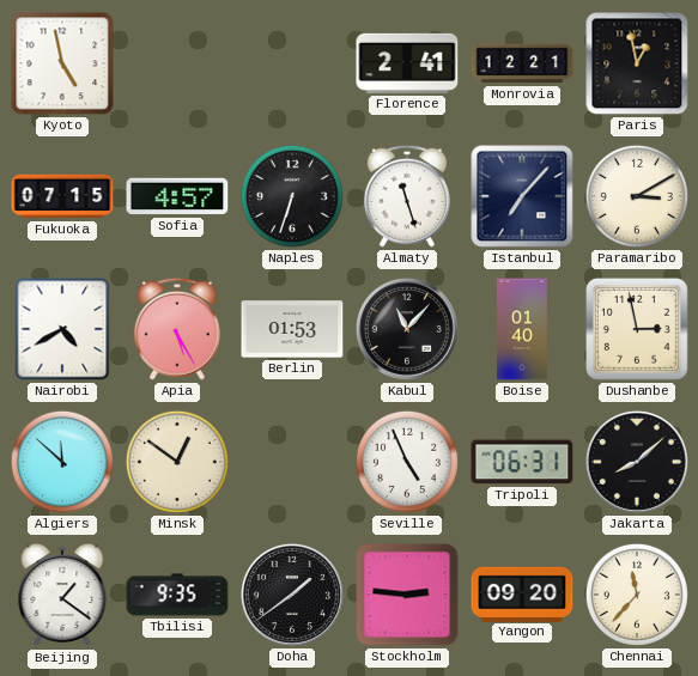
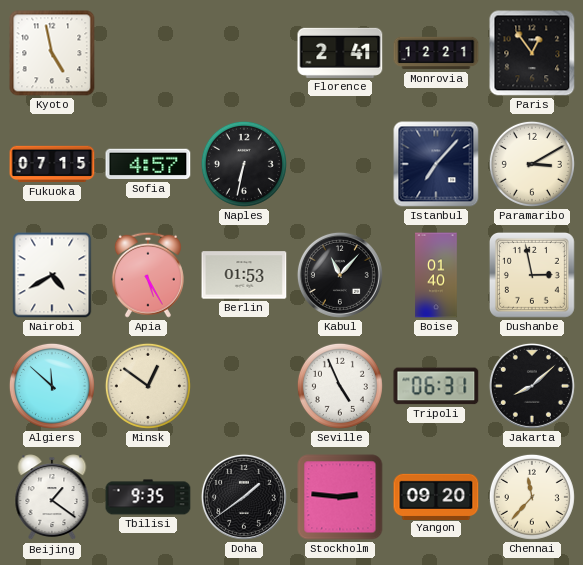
Paris: 12:58 -> 12:54
Naples: 6:33 -> 6:32
Almaty: 11:27 -> none
